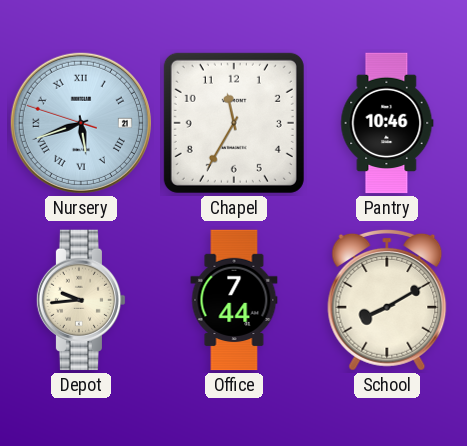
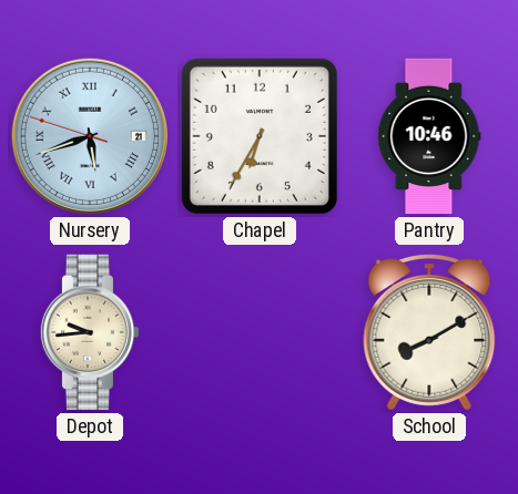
Chapel: 11:35 -> 6:35
Office: 7:44 -> none
